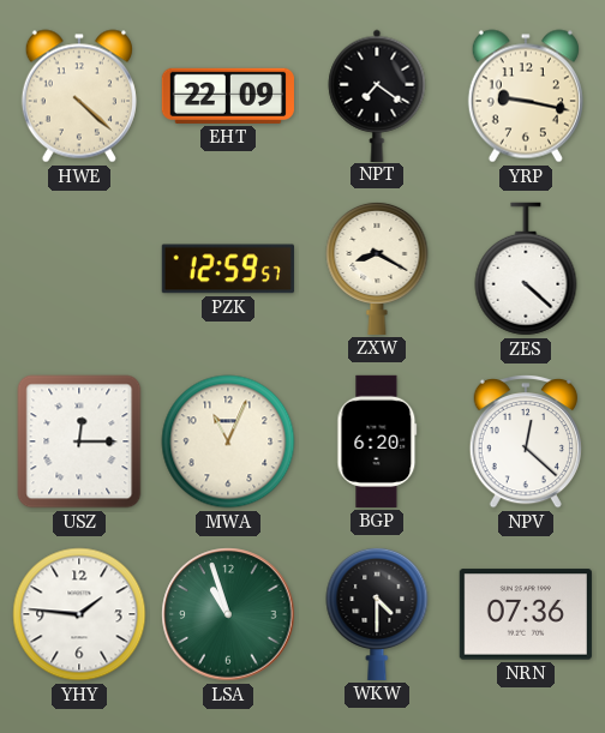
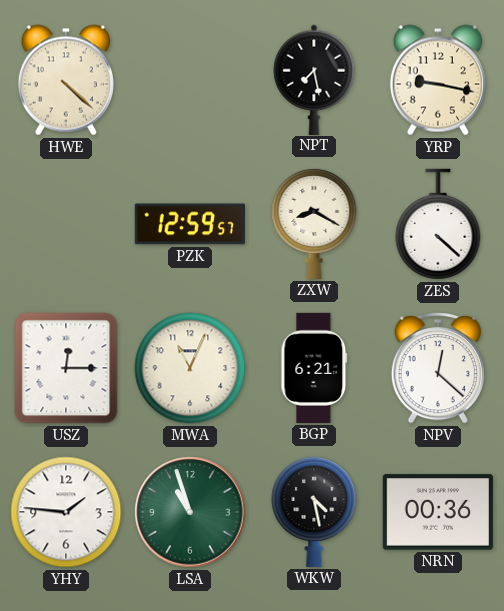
EHT: 22:09 -> none
NPT: 7:21 -> 7:28
BGP: 6:20 -> 6:21
WKW: 4:30 -> 4:28
NRN: 07:36 -> 00:36
